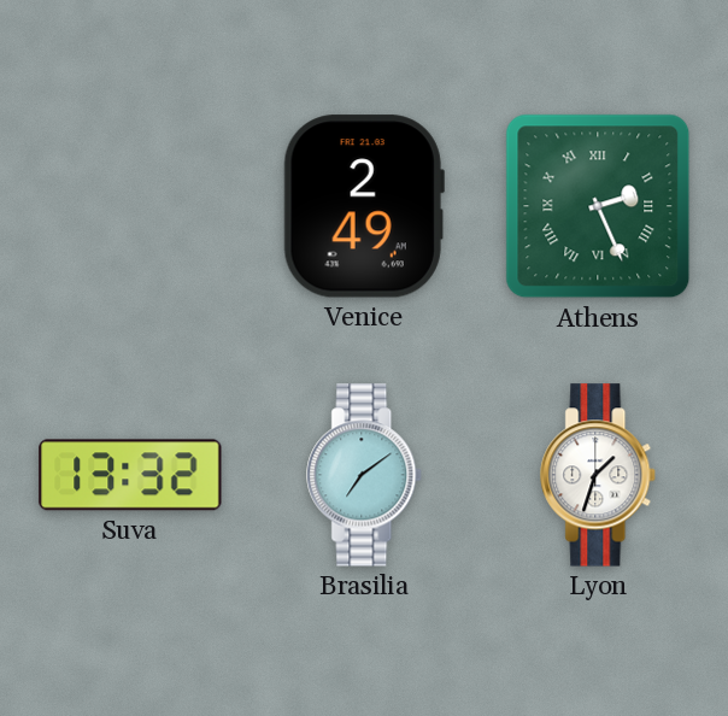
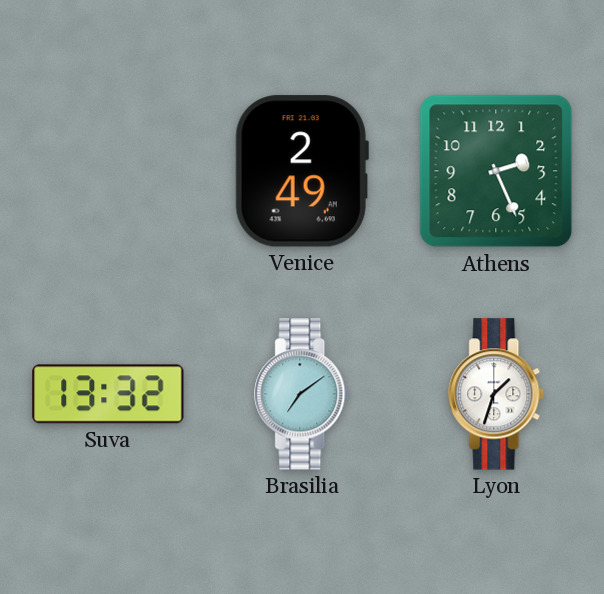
Athens numerals: Roman -> Arabic
